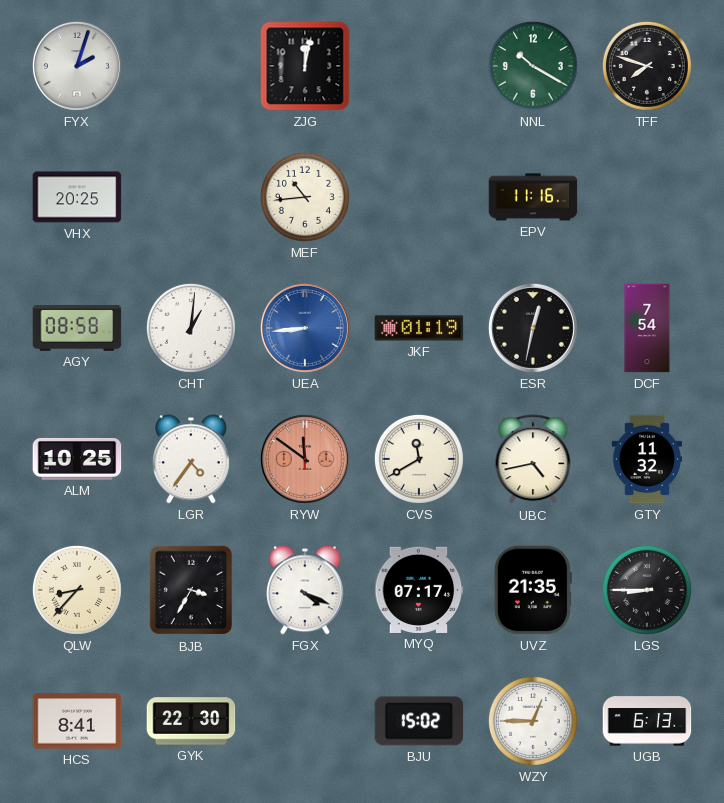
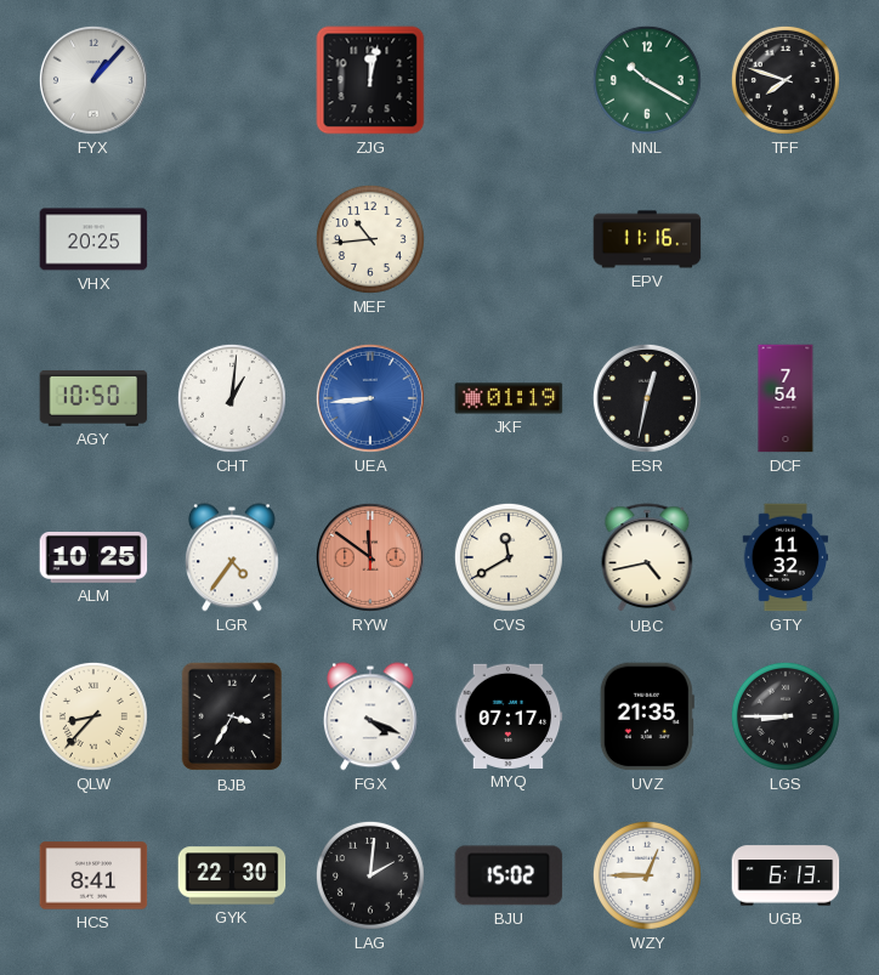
FYX: 2:03 -> 1:07
AGY: 08:58 -> 10:50
LAG: none -> 2:01
